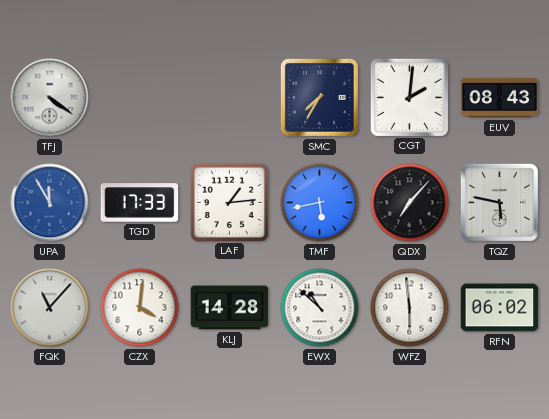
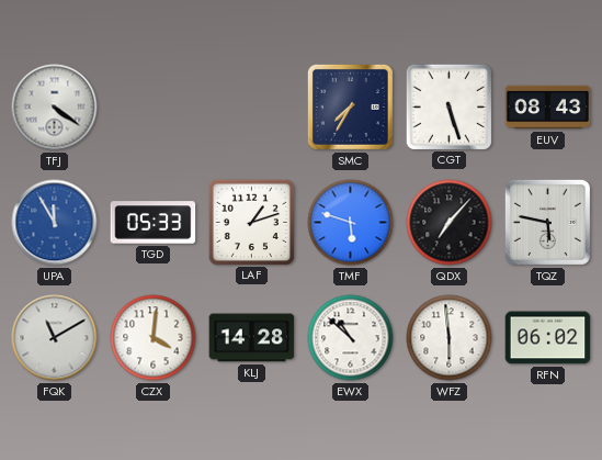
CGT: 2:01 -> 5:27
TGD: 17:33 -> 05:33
LAF: 1:14 -> 1:12
TMF: 5:43 -> 5:48
FQK: 11:07 -> 11:10
